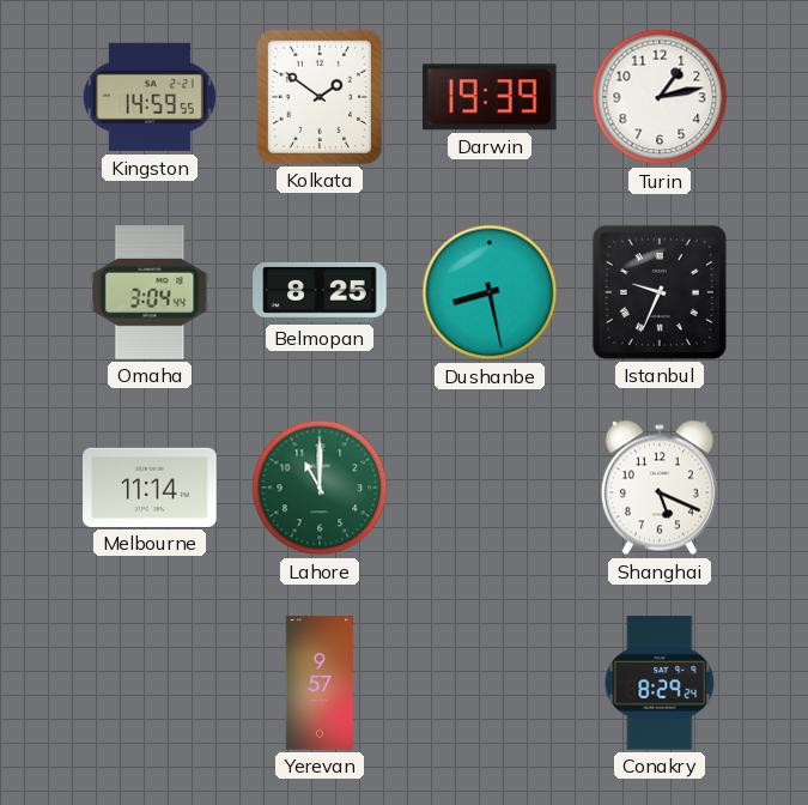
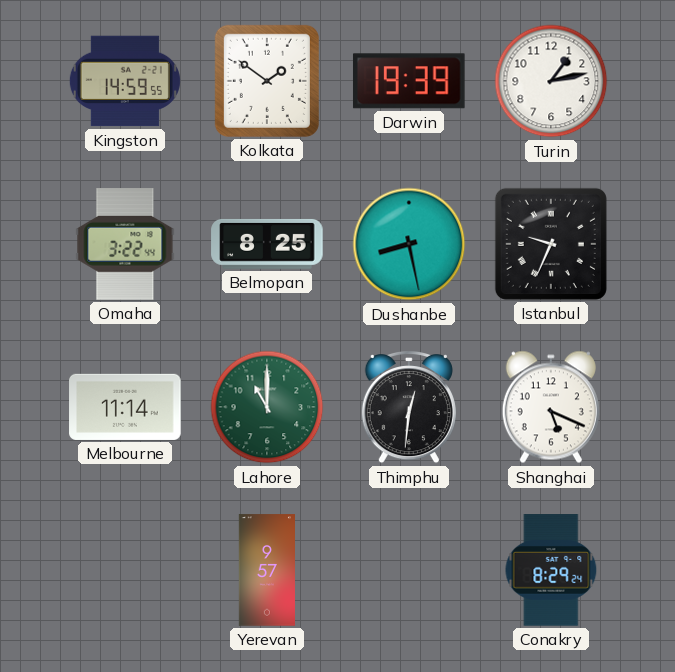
Omaha: 3:04 -> 3:22
Thimphu: none -> 12:31
